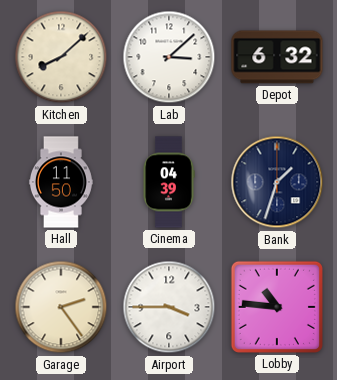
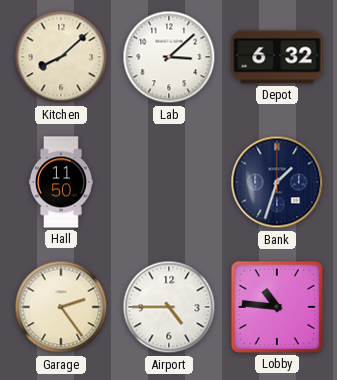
Cinema: 04:39 -> none
Airport: 3:45 -> 4:45
